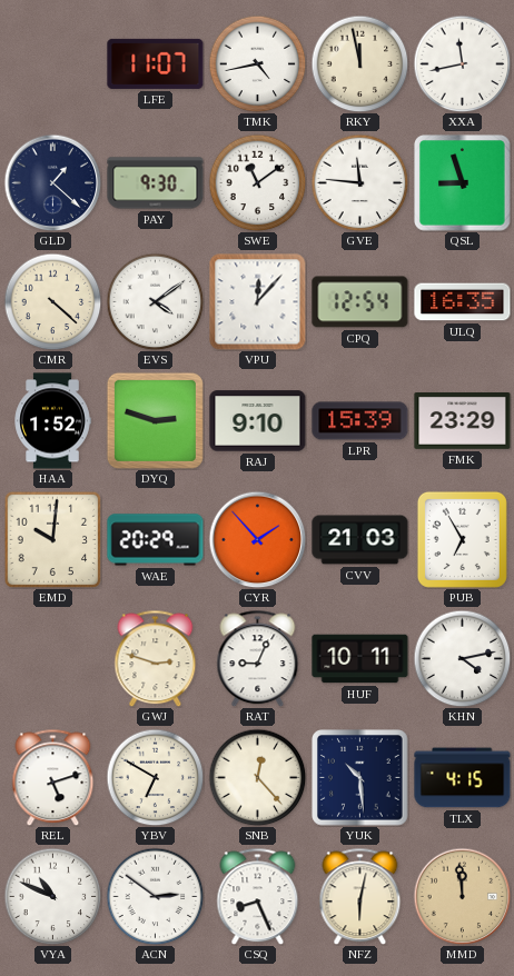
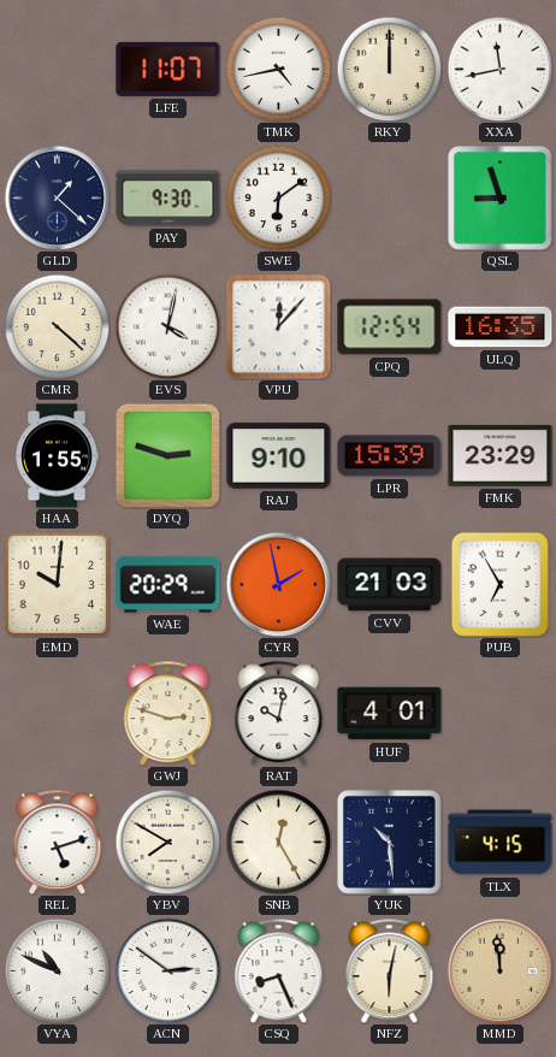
RKY: 11:58 -> 12:00
SWE: 11:09 -> 6:09
GVE: 11:46 -> none
EVS: 4:09 -> 4:02
HAA: 1:52 -> 1:55
CYR: 1:53 -> 1:58
RAT: 9:04 -> 10:02
HUF: 10:11 -> 4:01
KHN: 4:13 -> none
YBV: 6:50 -> 7:50
SNB: 12:23 -> 12:25
